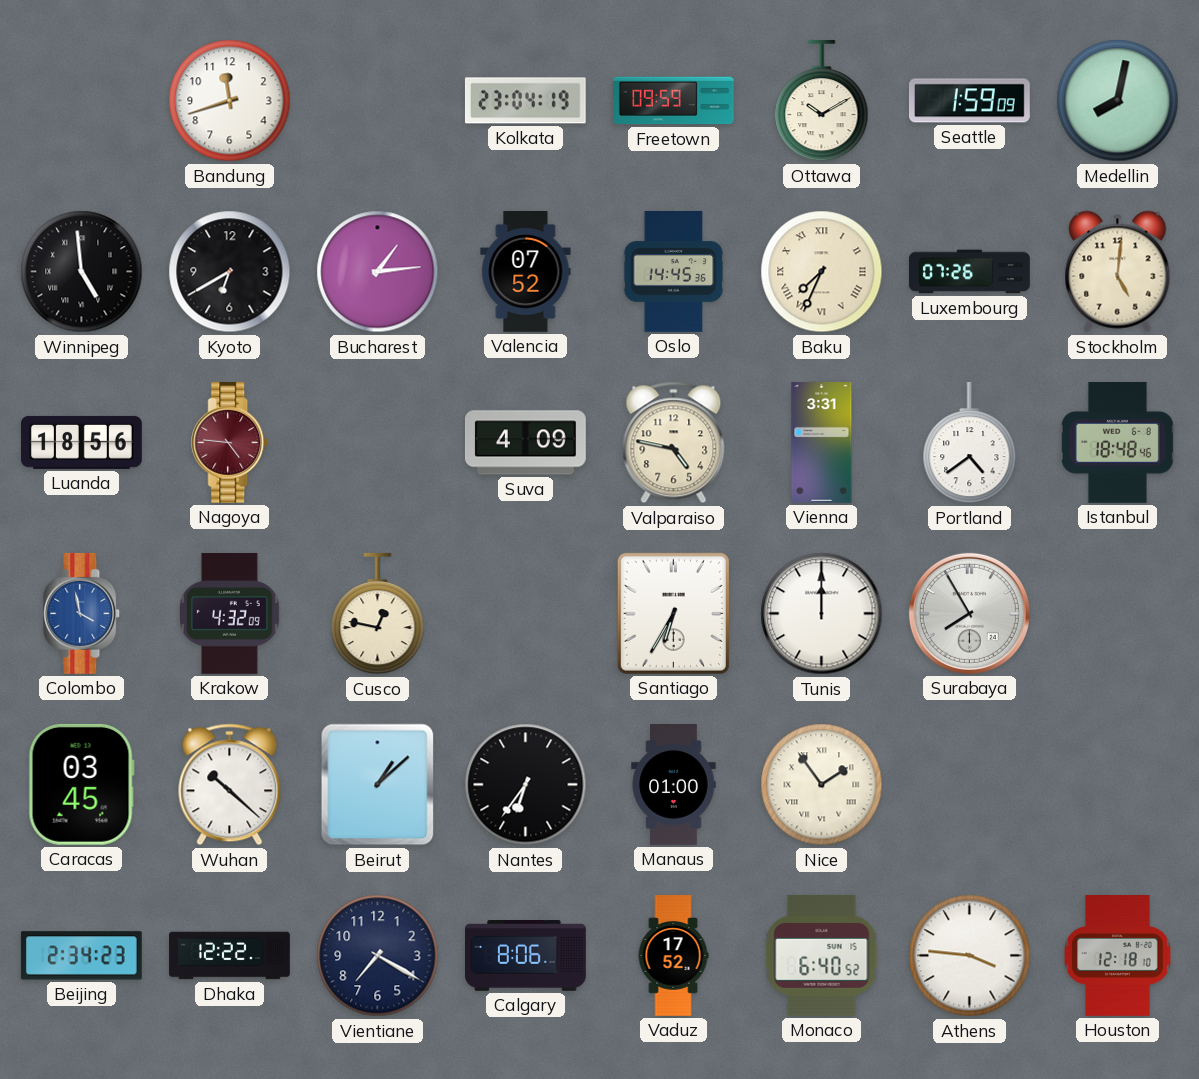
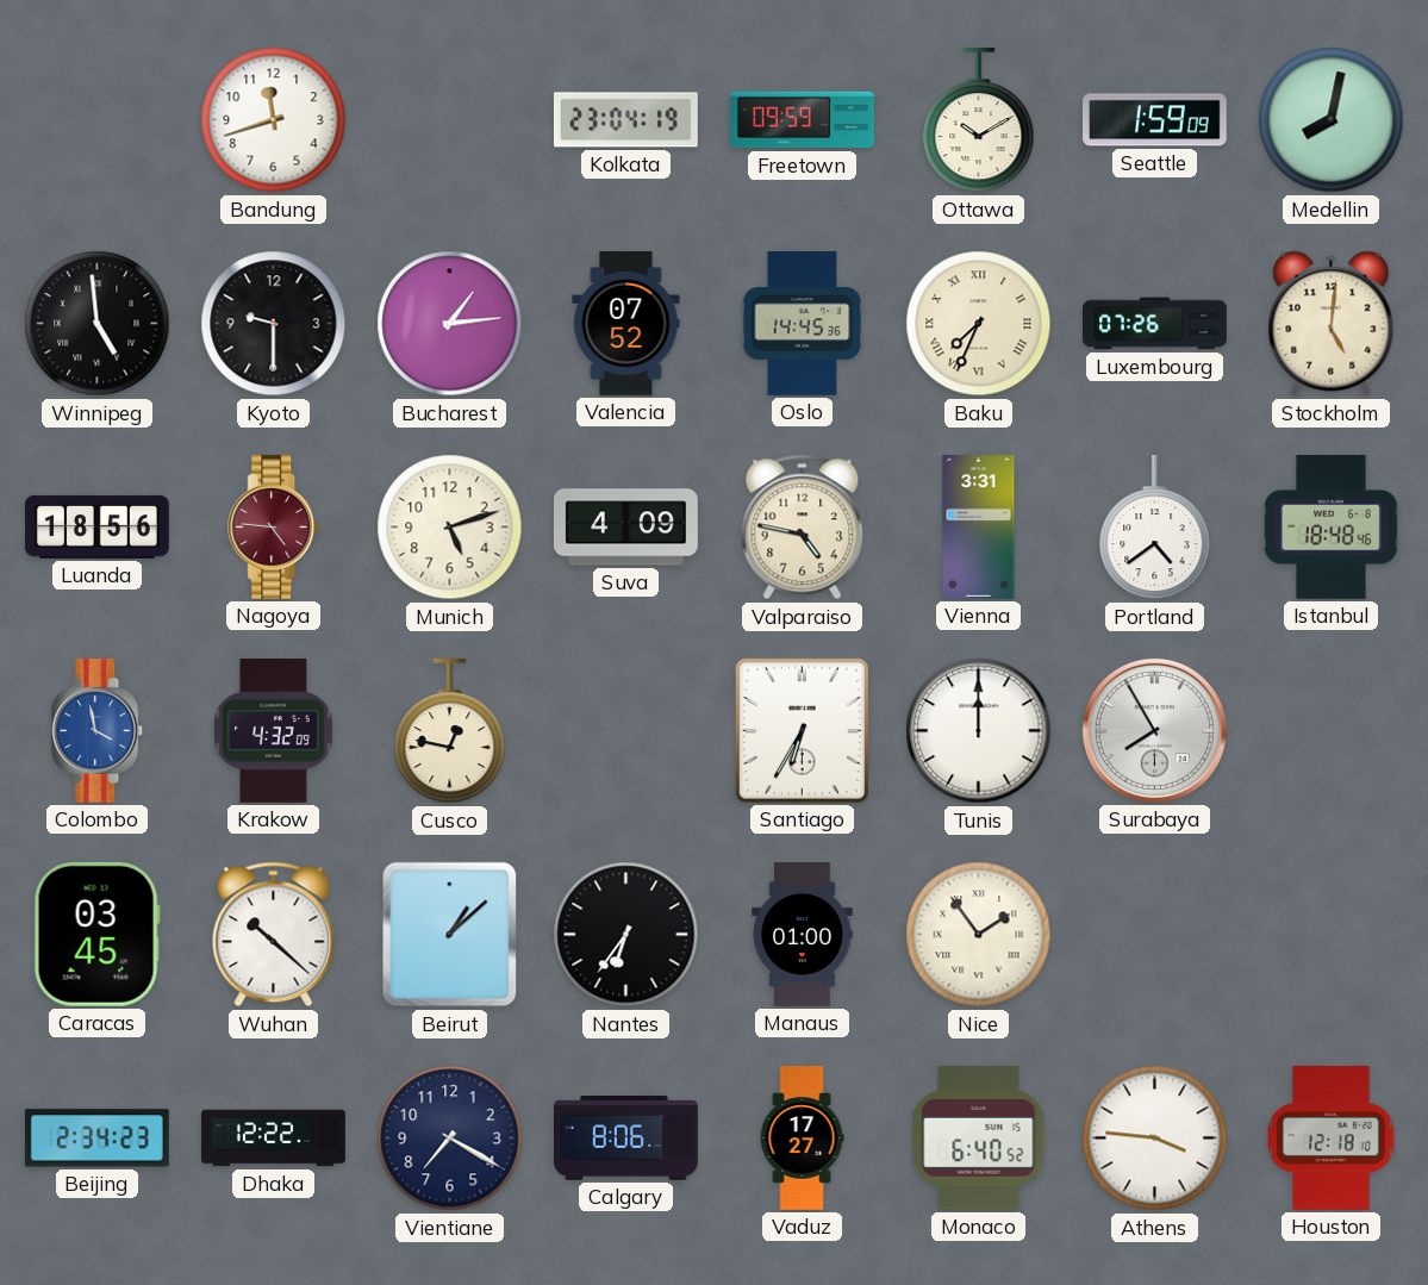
Kyoto: 6:40 -> 9:30
Munich: none -> 5:12
Vaduz: 17:52 -> 17:27
